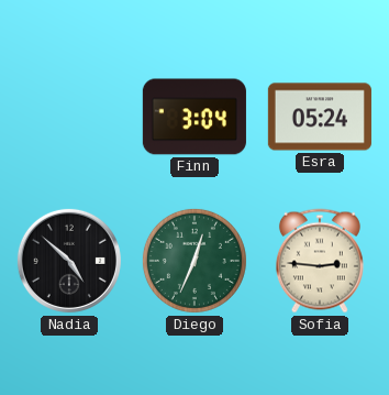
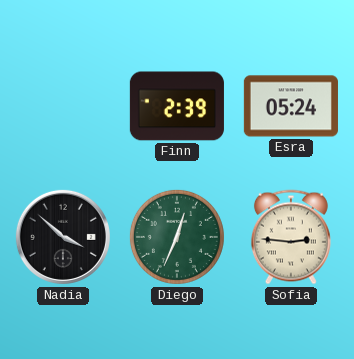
Finn: 3:04 -> 2:39
Nadia: 4:52 -> 3:52
